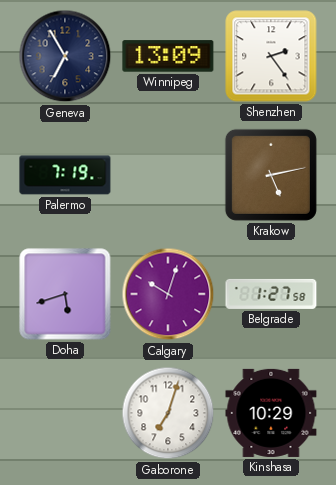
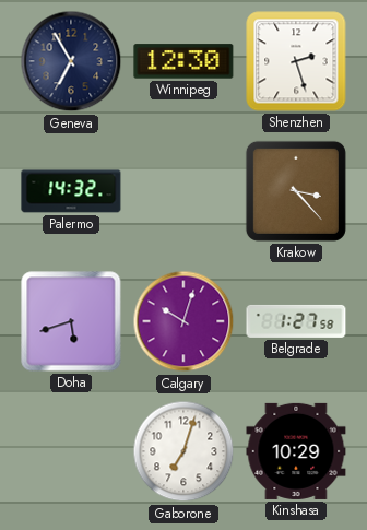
Winnipeg: 13:09 -> 12:30
Shenzhen: 2:24 -> 2:27
Palermo: 7:19 -> 14:32
Krakow: 5:13 -> 3:23
